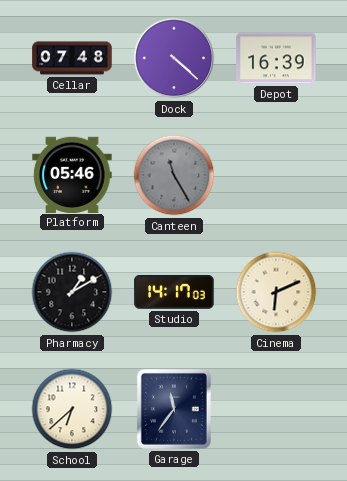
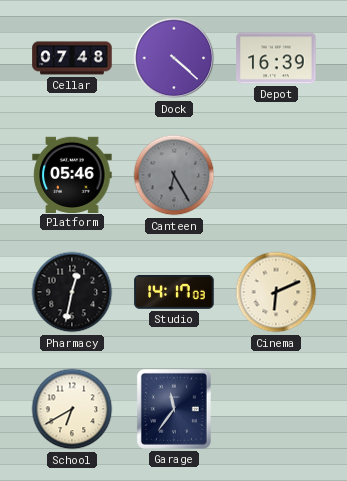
Canteen: 11:25 -> 6:25
Pharmacy: 1:10 -> 12:32
School: 6:38 -> 6:40
